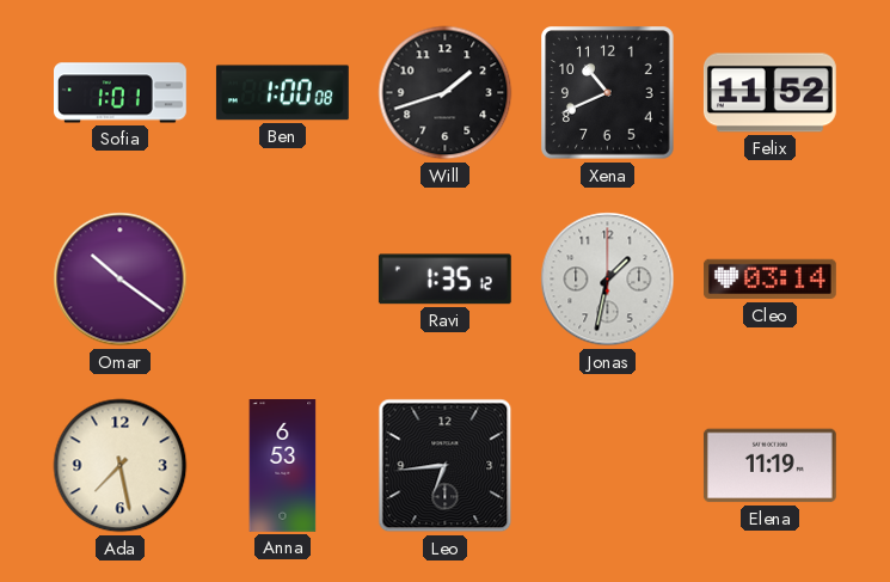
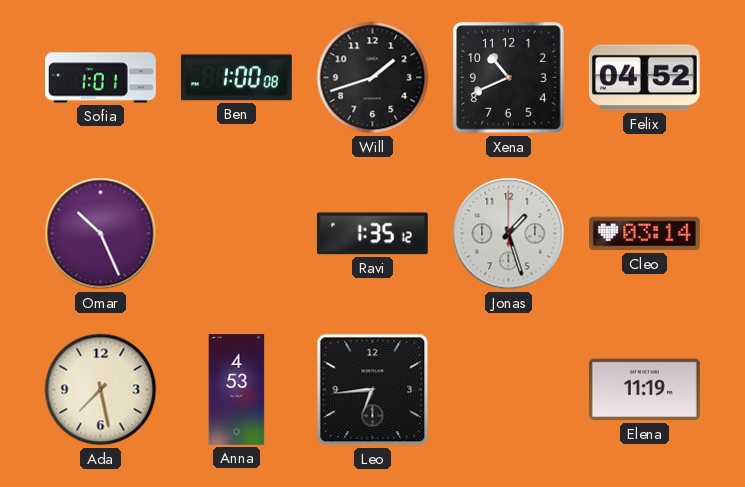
Felix: 11:52 -> 04:52
Omar: 10:21 -> 10:26
Jonas: 1:32 -> 1:27
Anna: 6:53 -> 4:53
